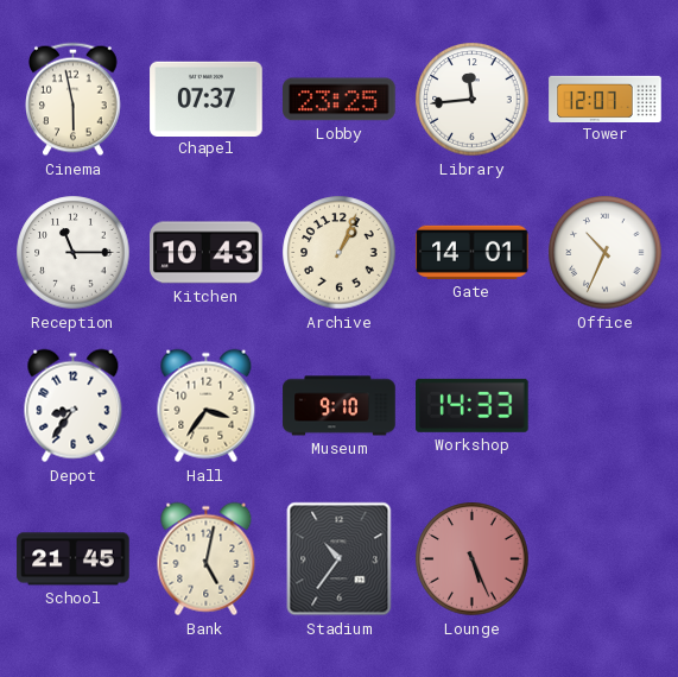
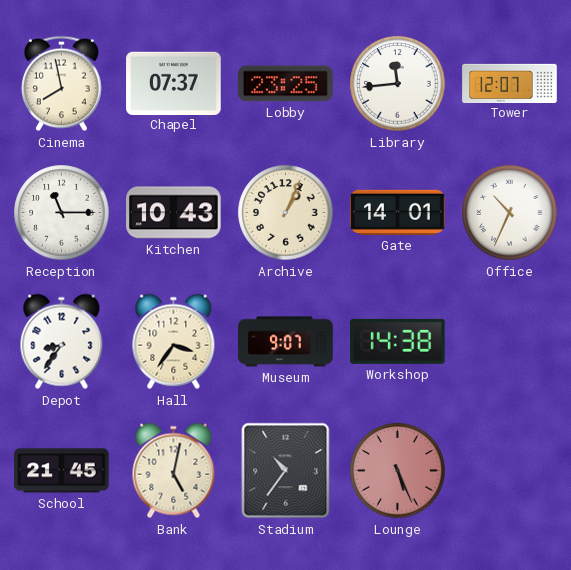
Cinema: 5:58 -> 7:58
Museum: 9:10 -> 9:07
Workshop: 14:33 -> 14:38
